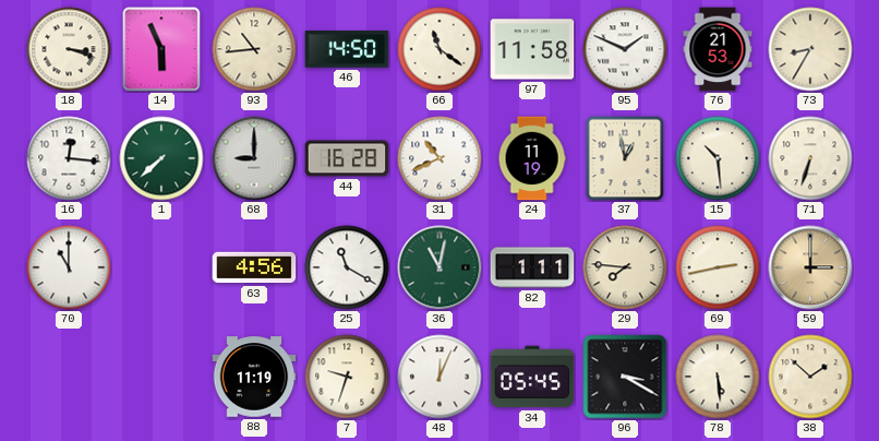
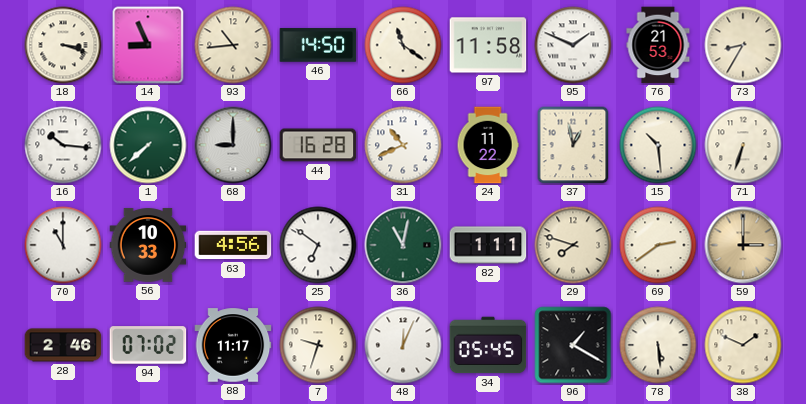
14: 5:56 -> 8:56
16: 12:16 -> 10:16
24: 11:19 -> 11:22
56: none -> 10:33
25: 11:20 -> 6:51
29: 7:46 -> 7:48
69: 2:43 -> 2:39
28: none -> 2:46
94: none -> 07:02
88: 11:19 -> 11:17
96: 3:20 -> 1:20
38: 1:52 -> 1:49
